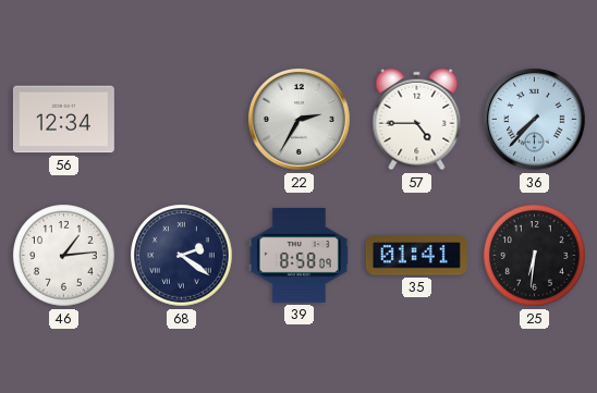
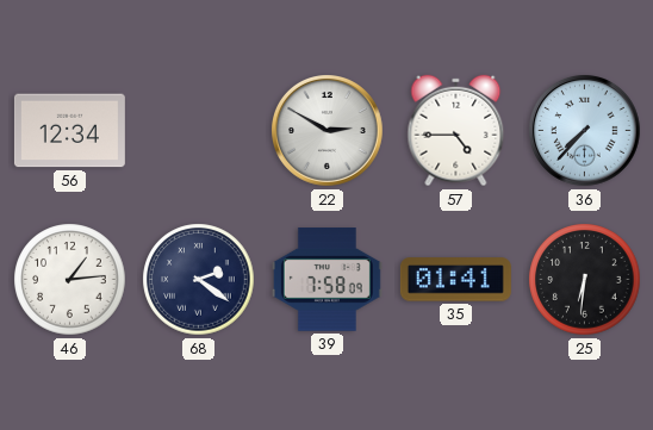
22: 2:35 -> 2:50
39: 8:58 -> 7:58
